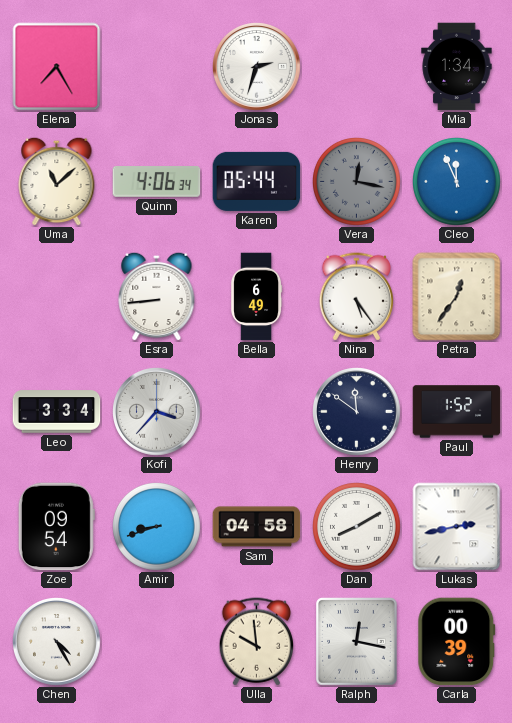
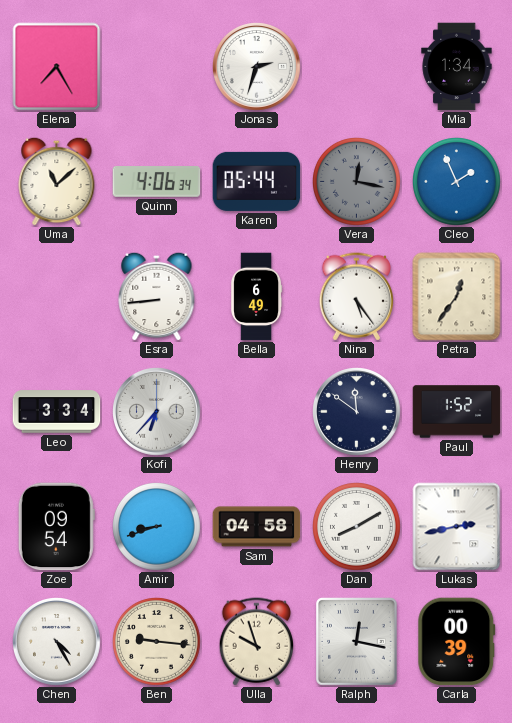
Cleo: 11:56 -> 1:56
Kofi: 3:37 -> 6:37
Ben: none -> 9:16
Ulla: 9:59 -> 9:57
